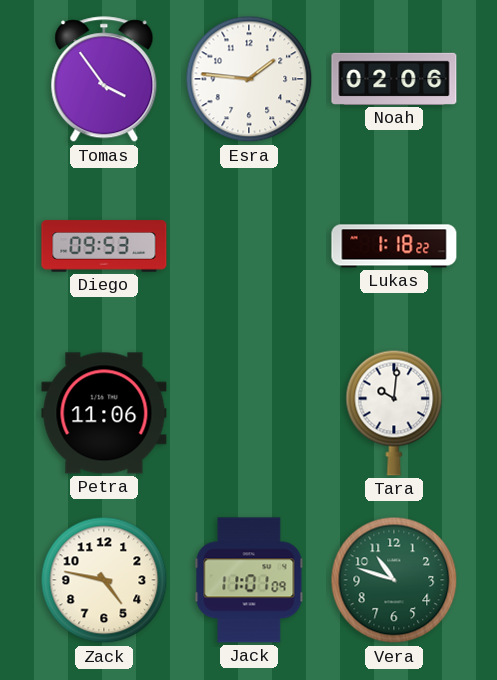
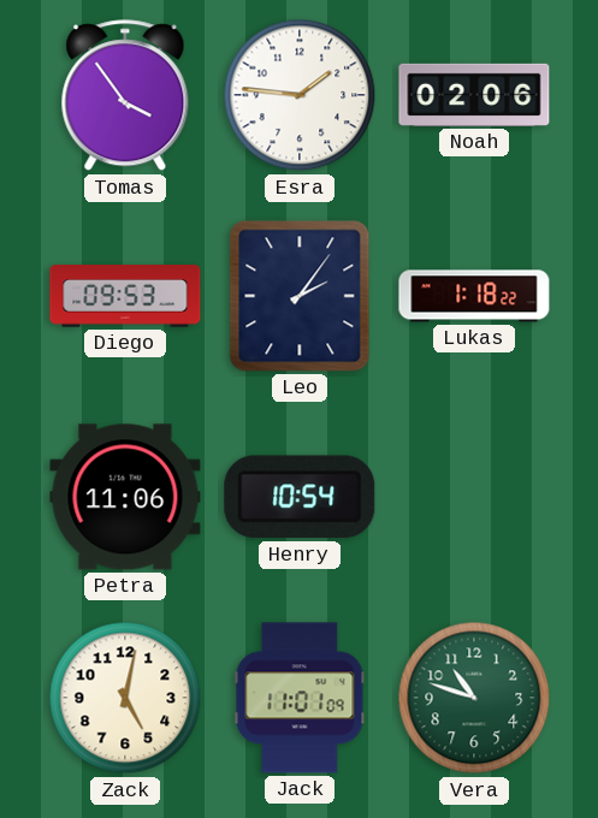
Leo: none -> 2:06
Henry: none -> 10:54
Tara: 10:01 -> none
Zack: 4:47 -> 5:02
